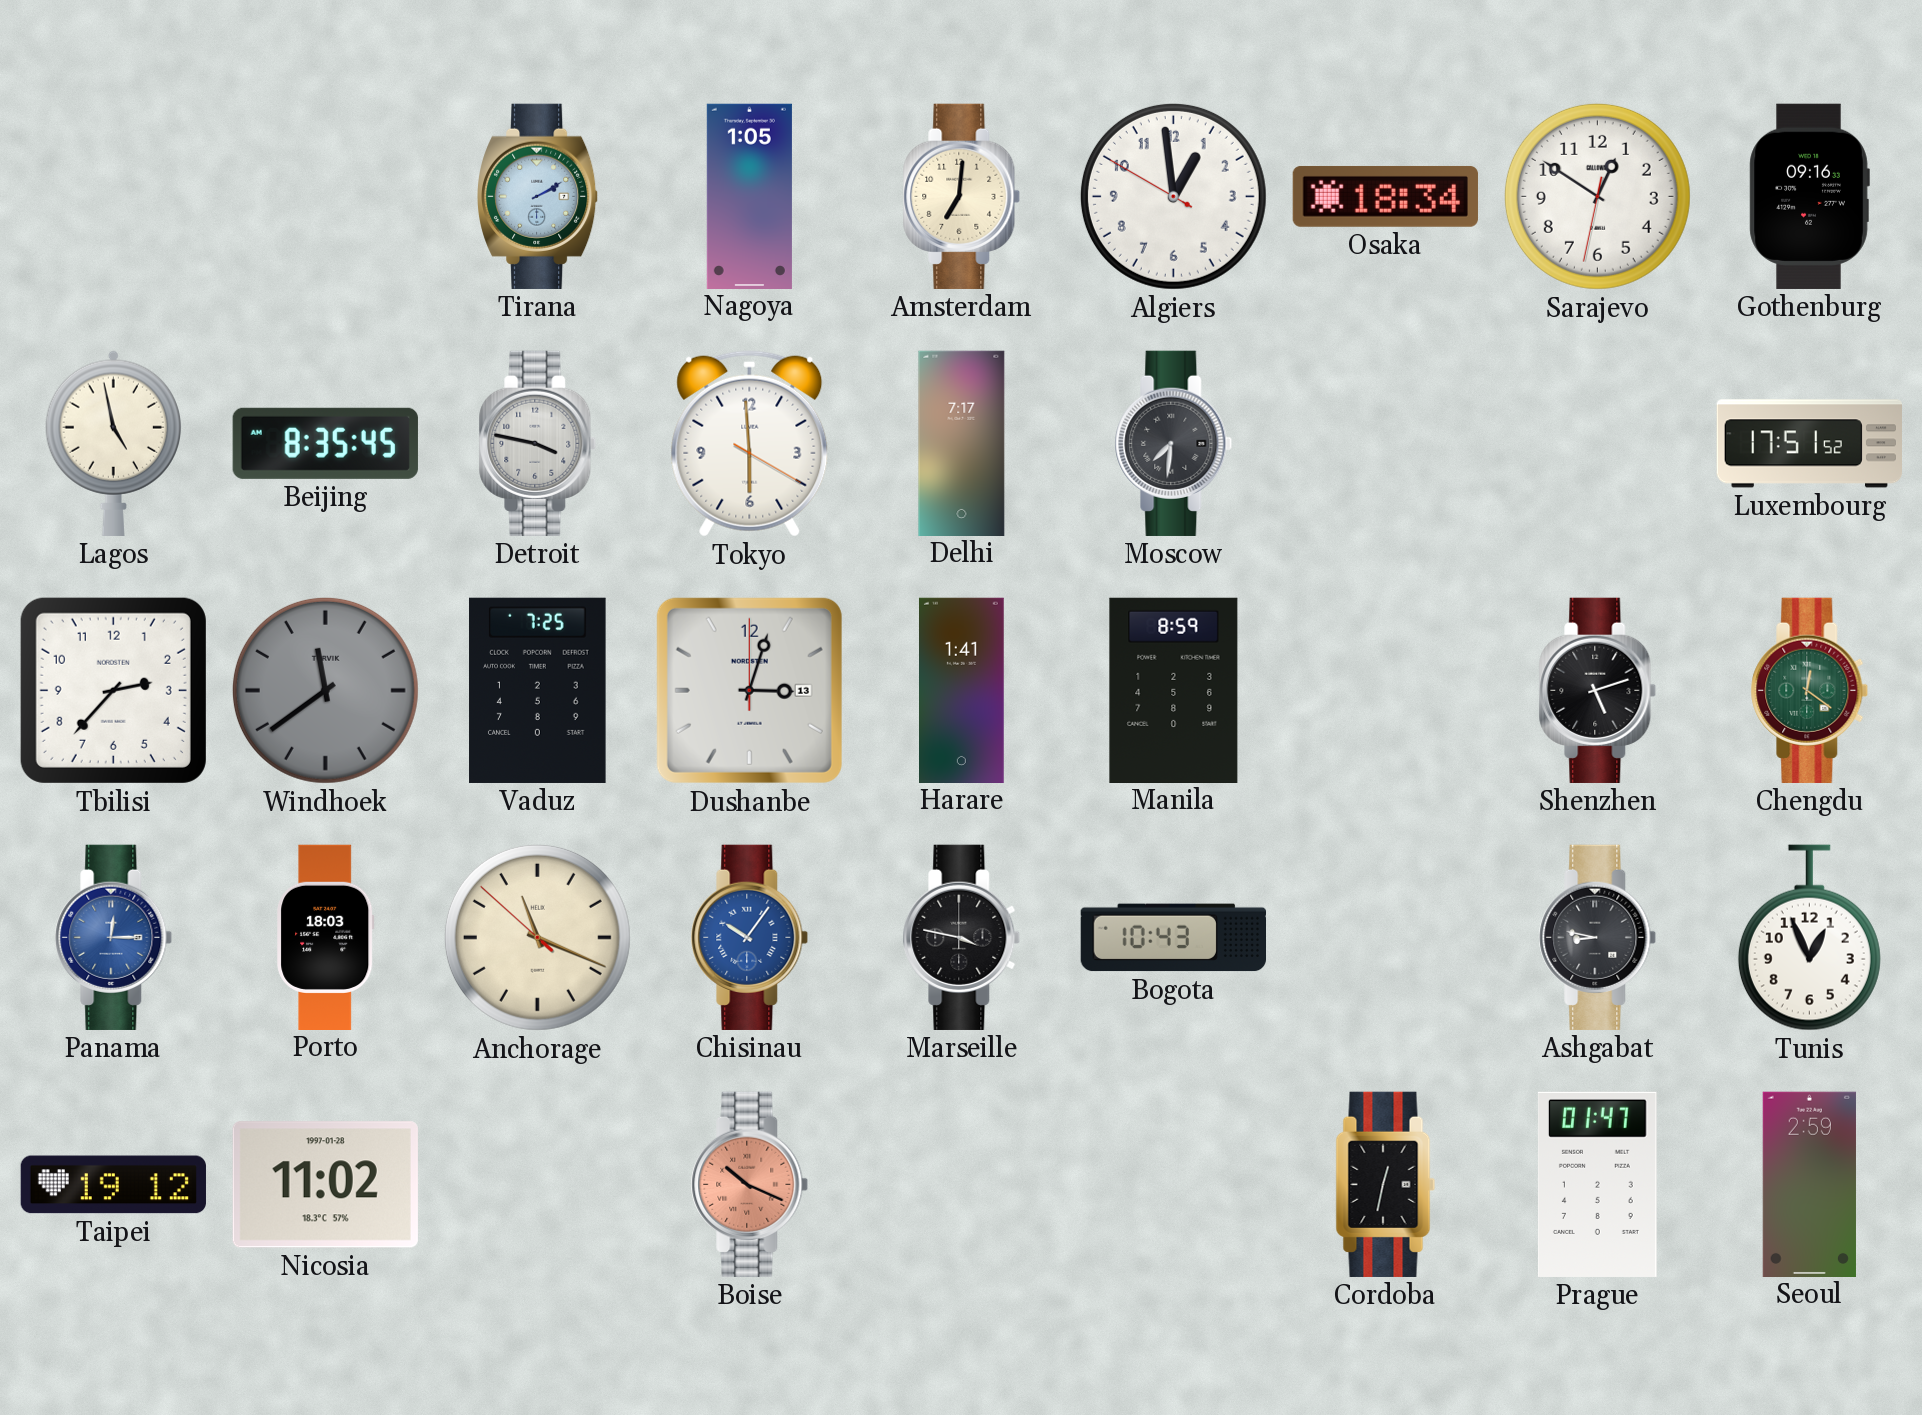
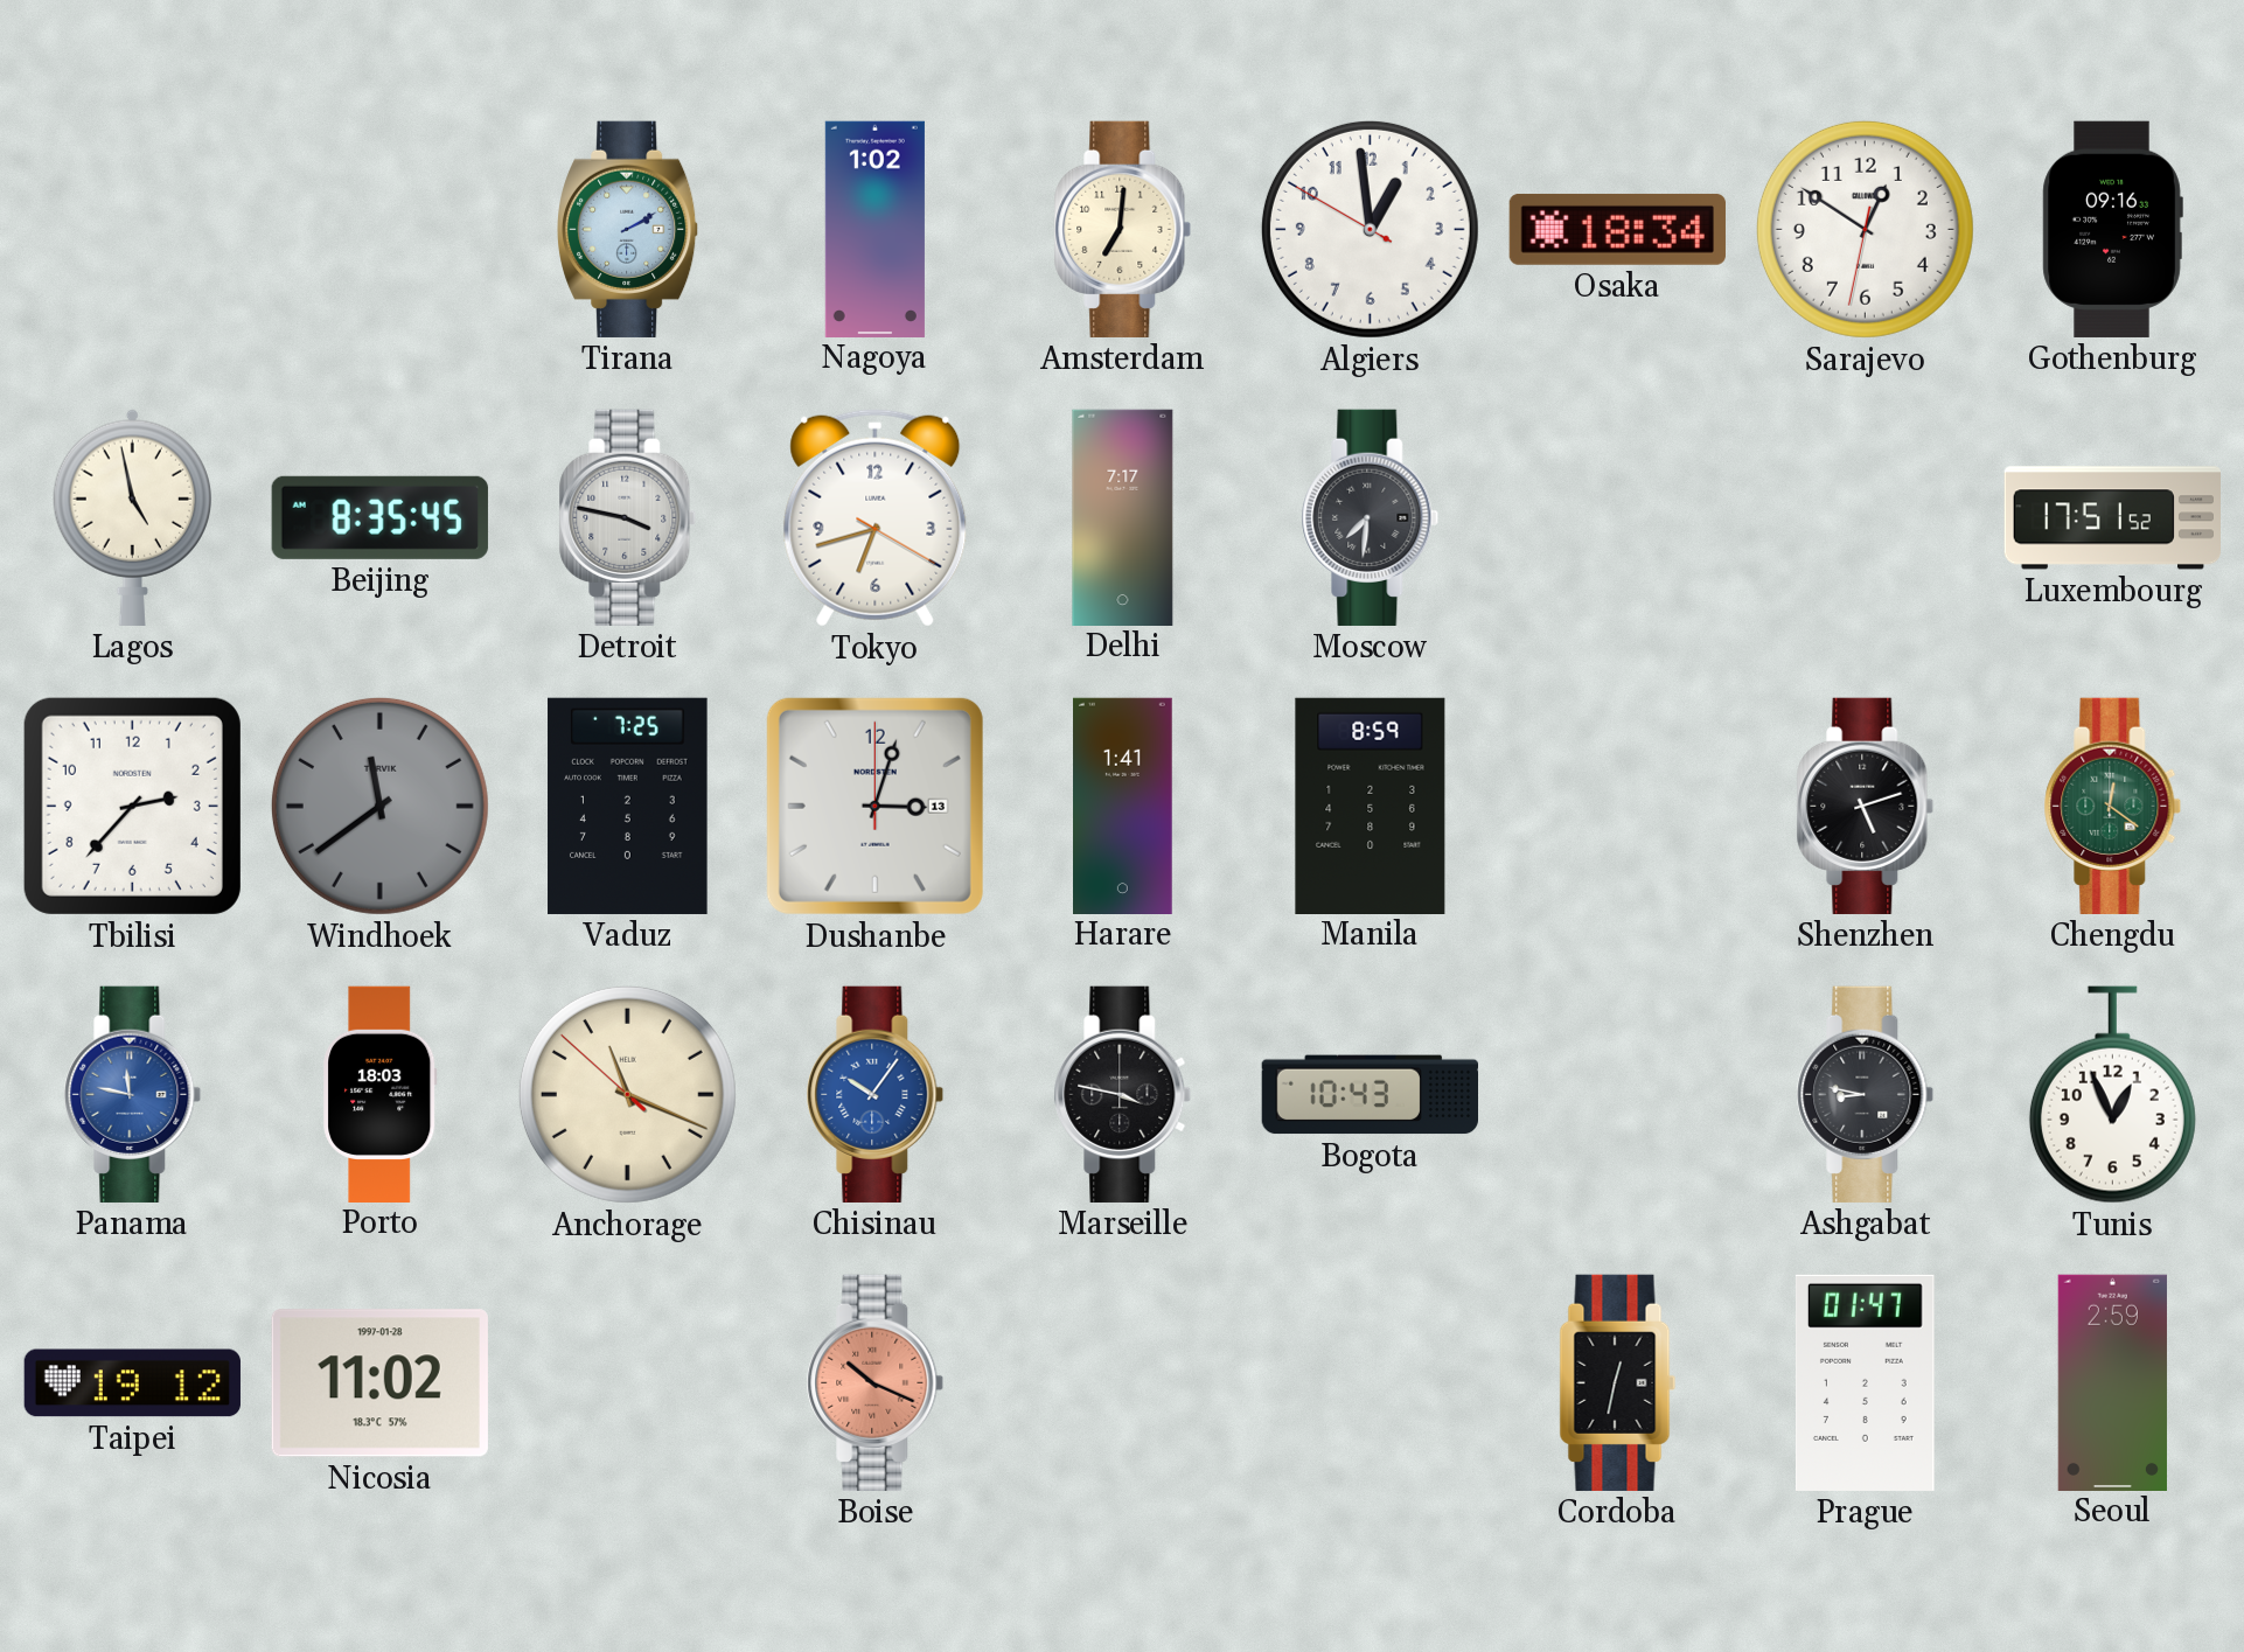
Nagoya: 1:05 -> 1:02
Tokyo: 5:59 -> 6:42
Panama: 12:15 -> 11:47
